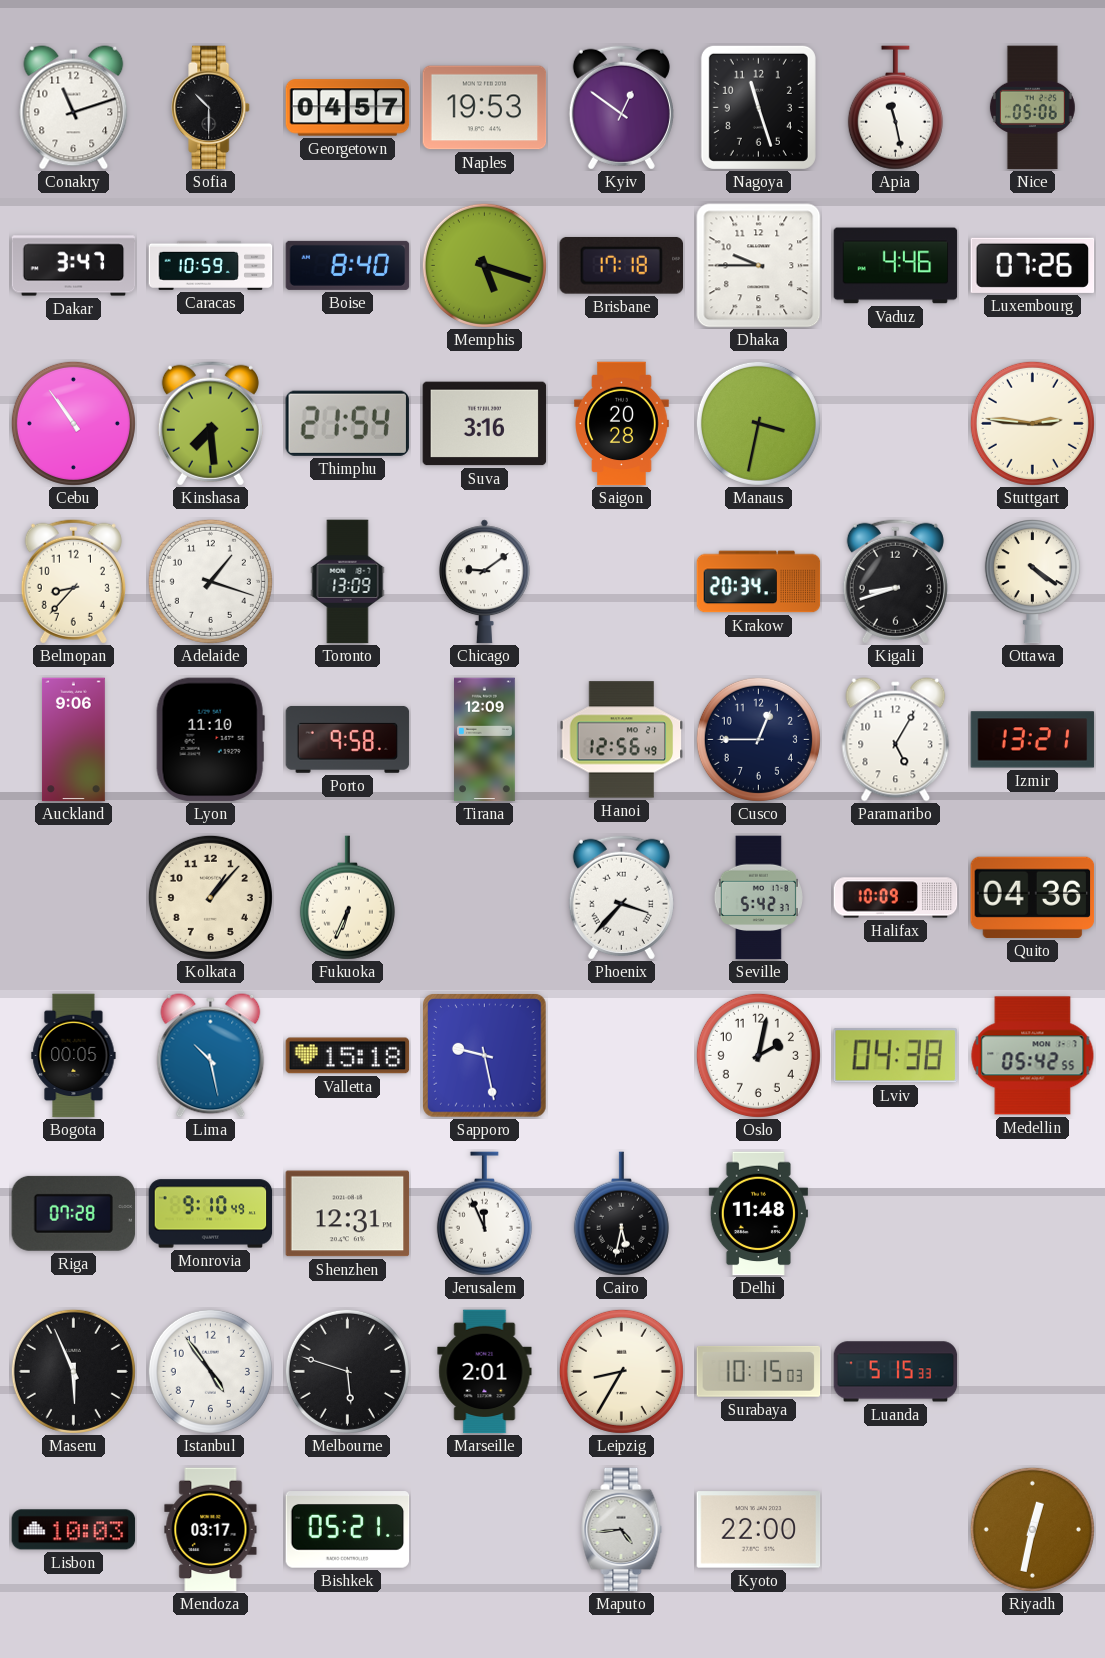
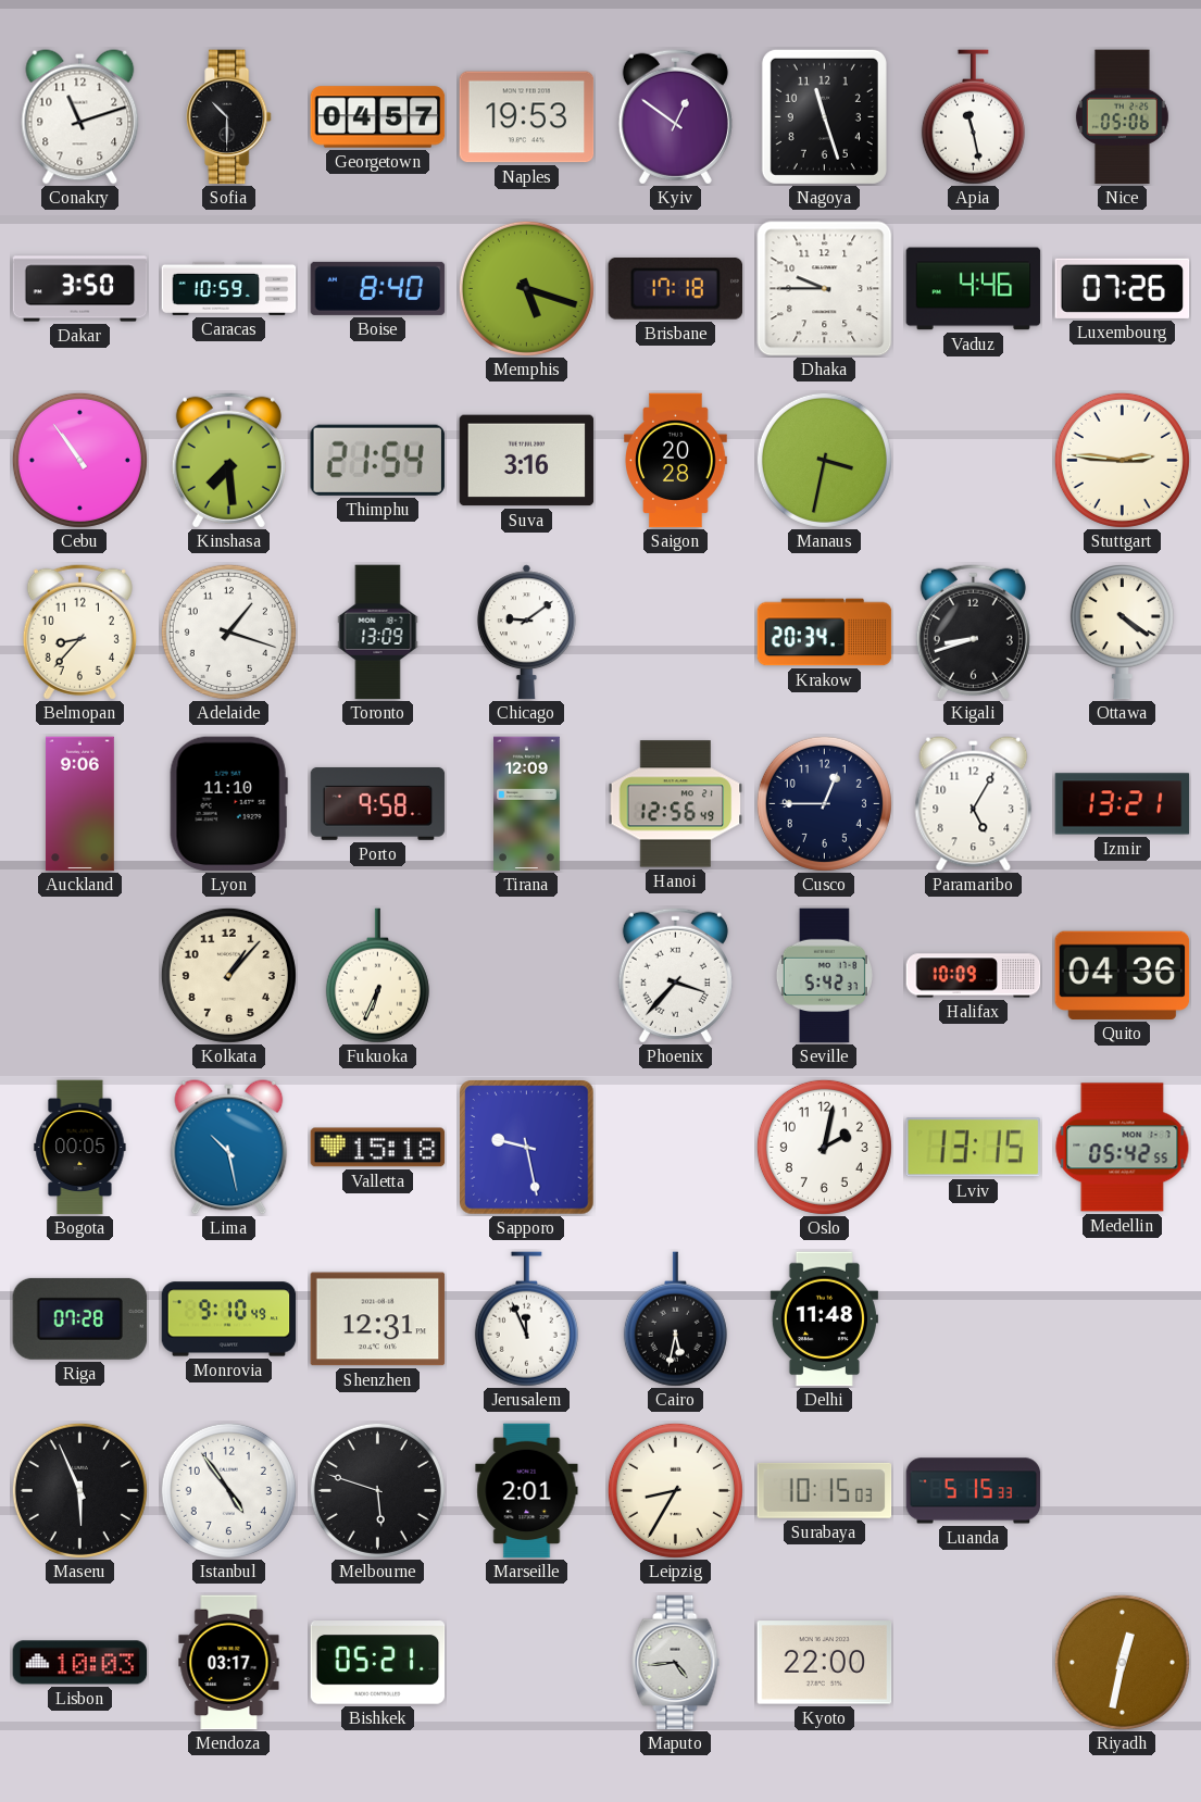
Dakar: 3:47 -> 3:50
Lviv: 04:38 -> 13:15
